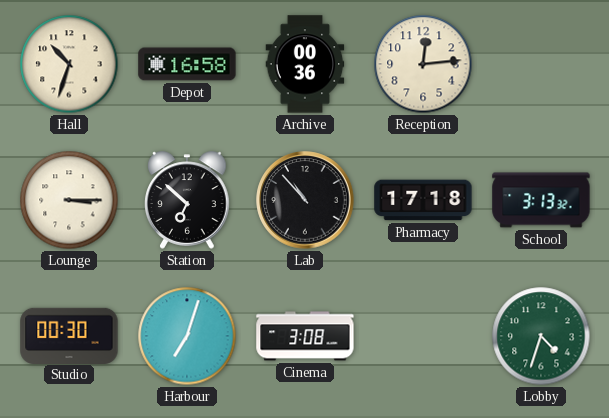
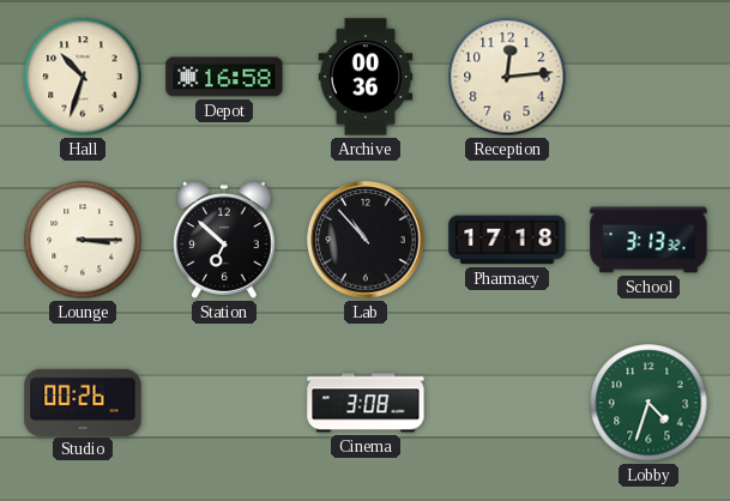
Studio: 00:30 -> 00:26
Harbour: 7:03 -> none
